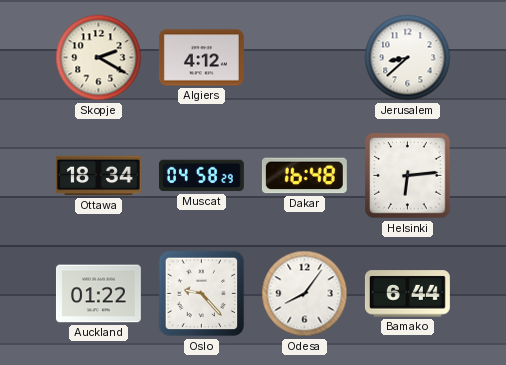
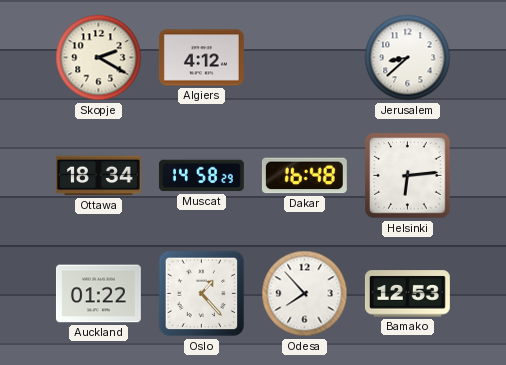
Muscat: 04:58 -> 14:58
Oslo: 9:23 -> 1:23
Odesa: 8:06 -> 7:53
Bamako: 6:44 -> 12:53
